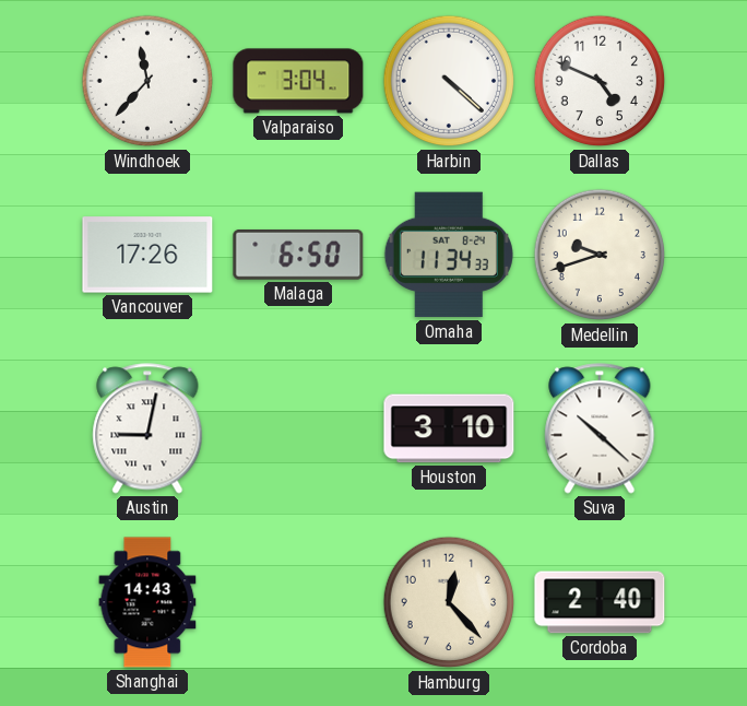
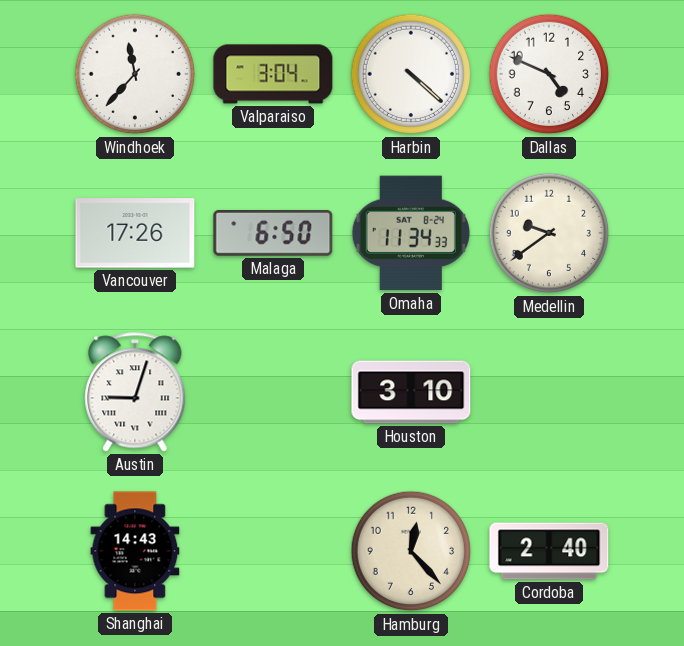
Medellin: 9:42 -> 9:39
Austin: 9:02 -> 9:03
Suva: 10:22 -> none
